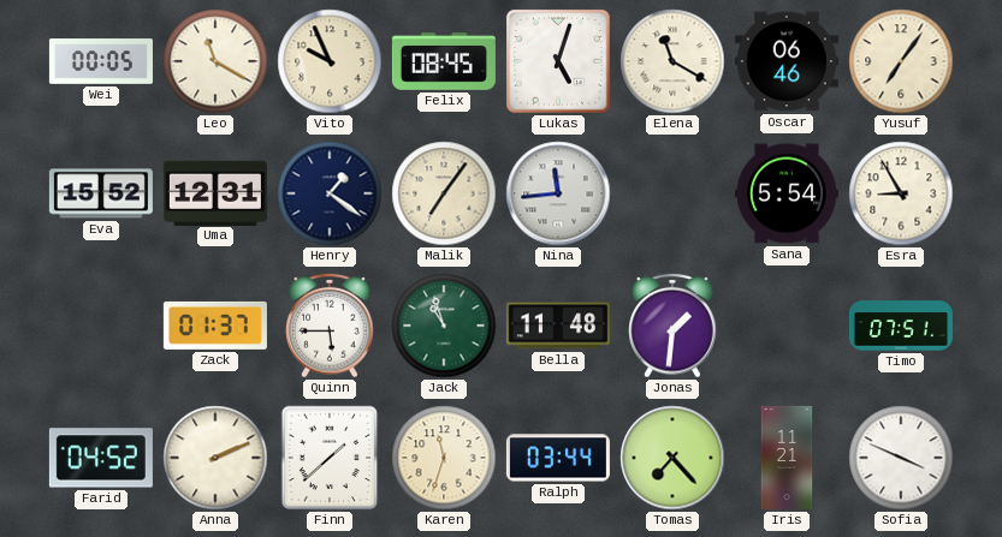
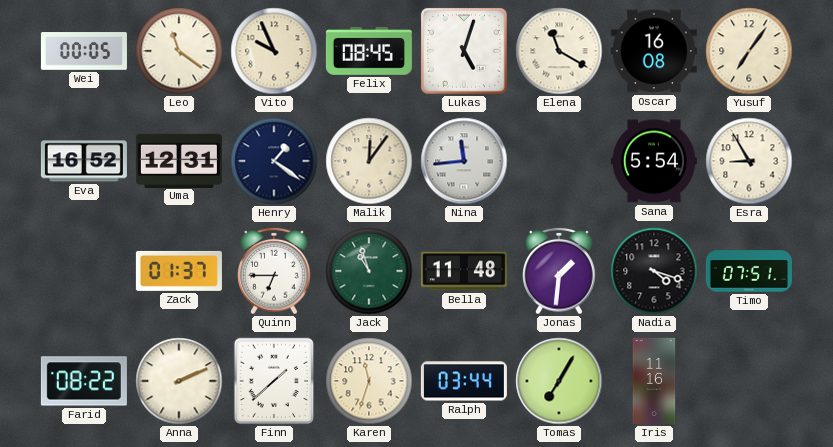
Leo: 11:20 -> 11:21
Oscar: 06:46 -> 16:08
Eva: 15:52 -> 16:52
Malik: 7:06 -> 12:06
Quinn: 5:45 -> 6:45
Nadia: none -> 4:18
Farid: 04:52 -> 08:22
Tomas: 7:23 -> 7:05
Iris: 11:21 -> 11:16
Sofia: 3:49 -> none
